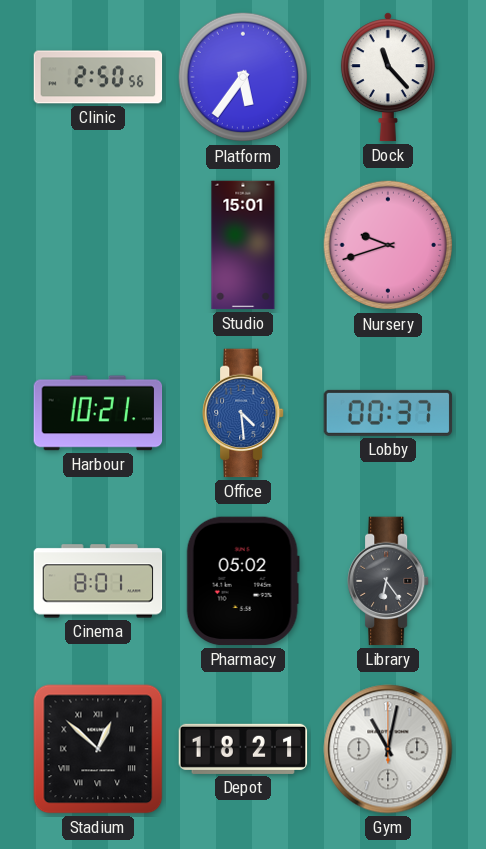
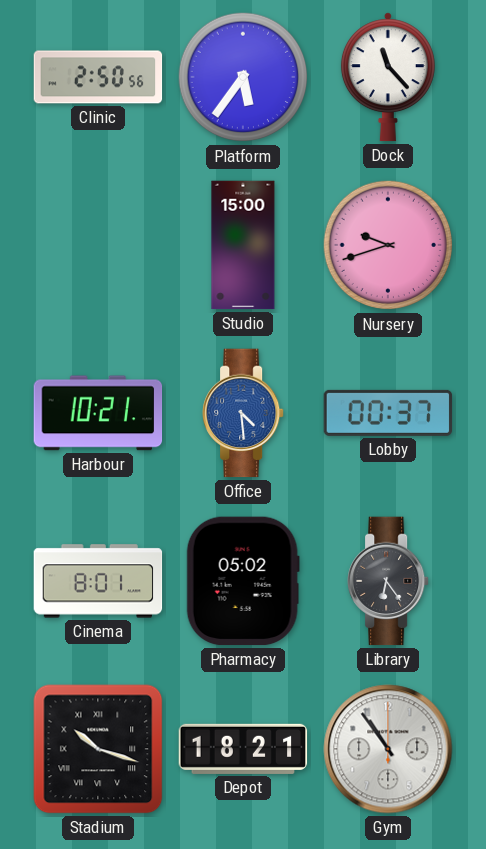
Studio: 15:01 -> 15:00
Stadium: 12:52 -> 10:18
Gym: 11:02 -> 10:54
